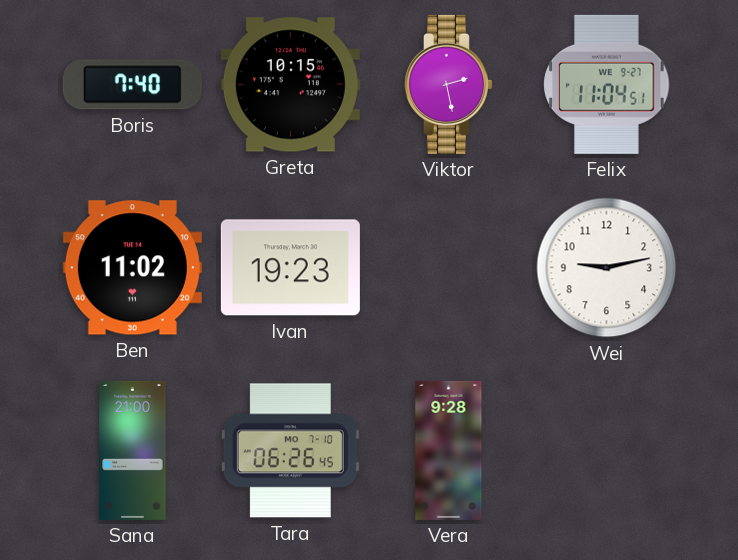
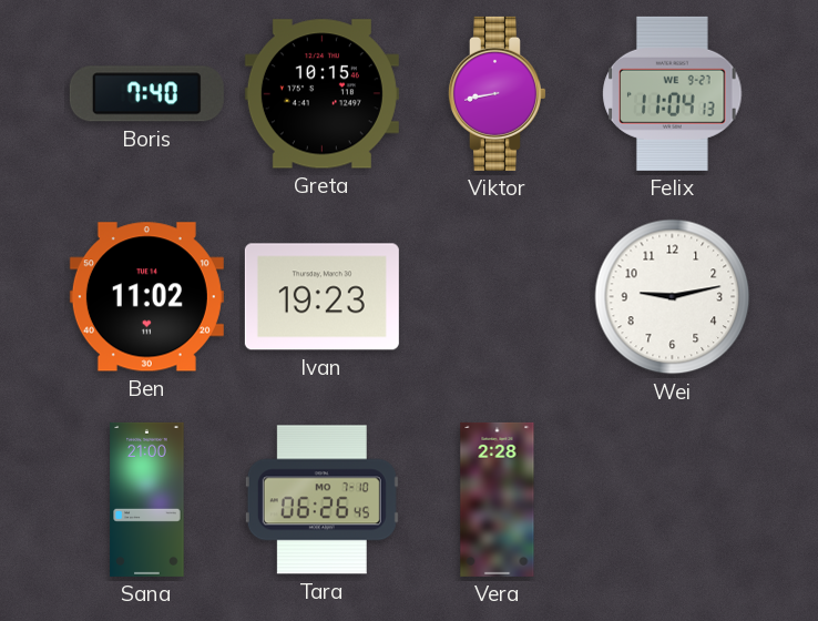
Viktor: 2:28 -> 8:43
Felix: 11:04:51 -> 11:04:13
Vera: 9:28 -> 2:28
